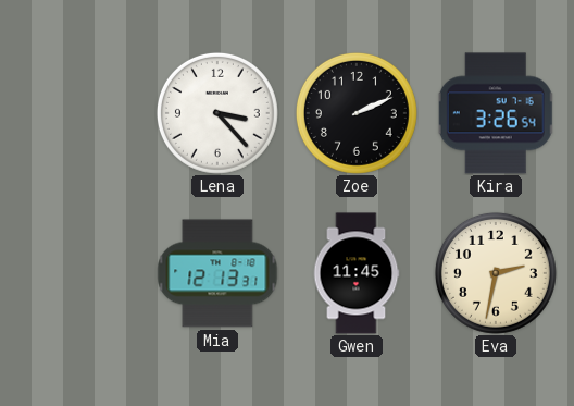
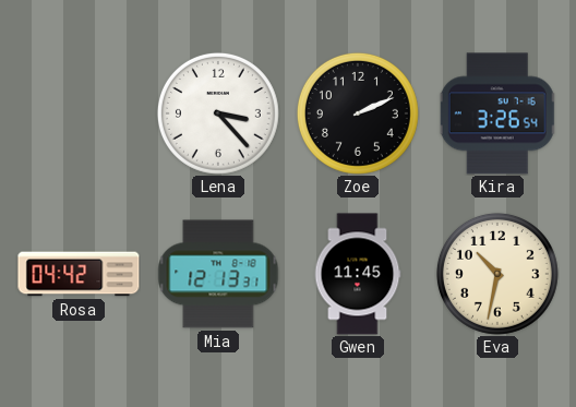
Rosa: none -> 04:42
Eva: 2:32 -> 10:32
